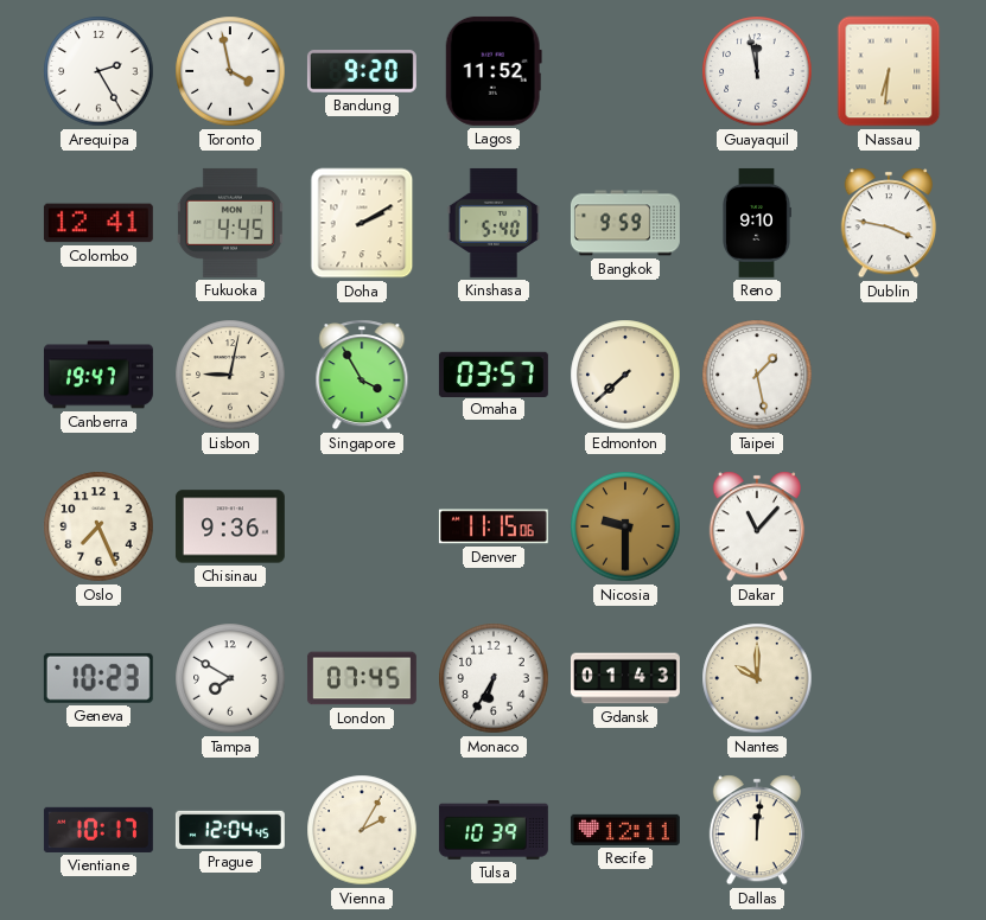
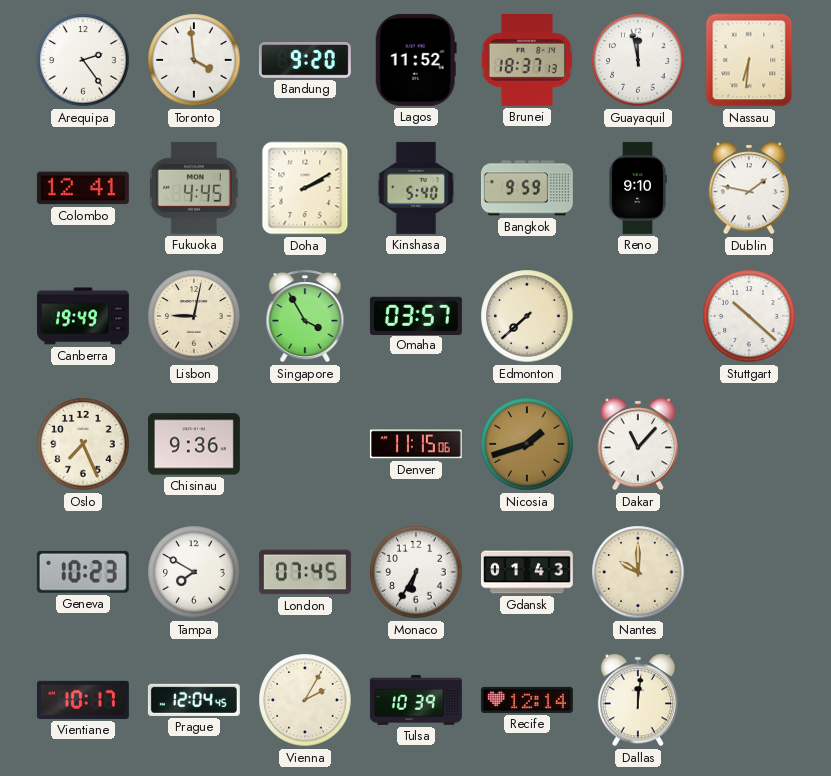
Arequipa: 2:25 -> 2:24
Toronto: 3:58 -> 3:59
Brunei: none -> 18:37
Dublin: 3:47 -> 1:47
Canberra: 19:47 -> 19:49
Taipei: 1:28 -> none
Stuttgart: none -> 10:22
Nicosia: 9:30 -> 1:42
Recife: 12:11 -> 12:14
